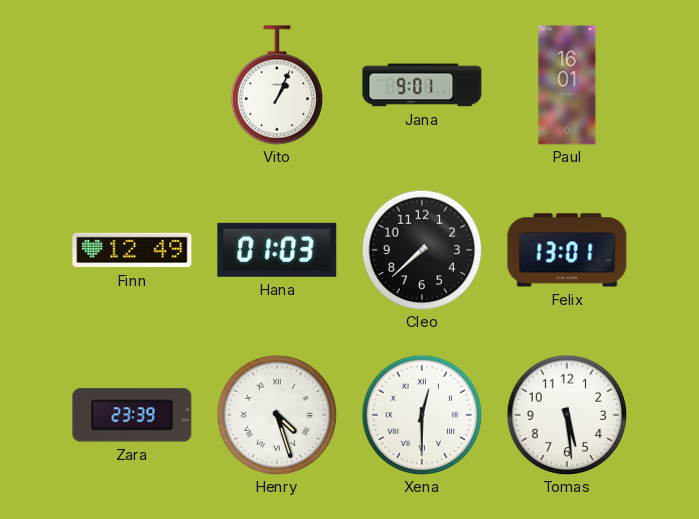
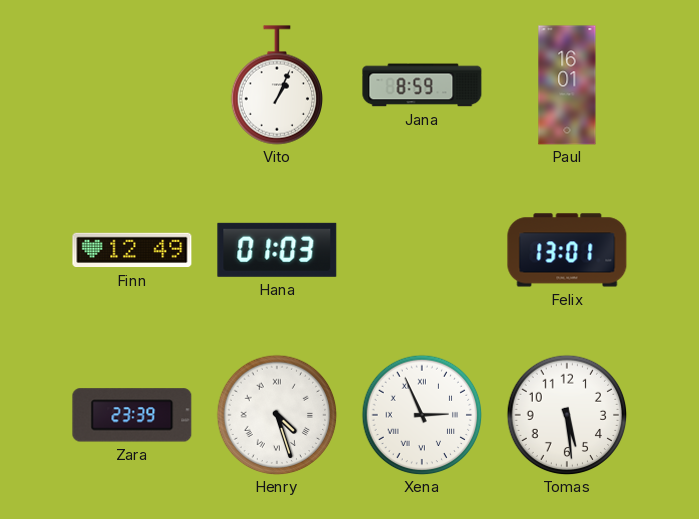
Jana: 9:01 -> 8:59
Cleo: 7:38 -> none
Xena: 12:30 -> 2:56
